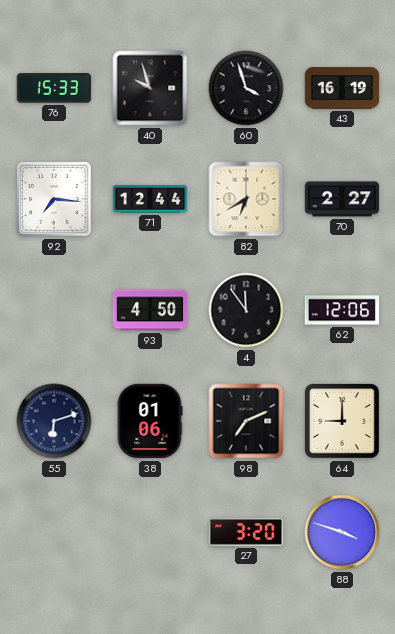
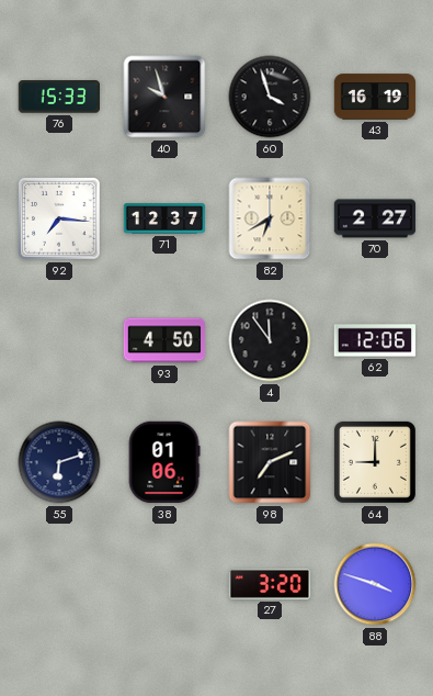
71: 12:44 -> 12:37
